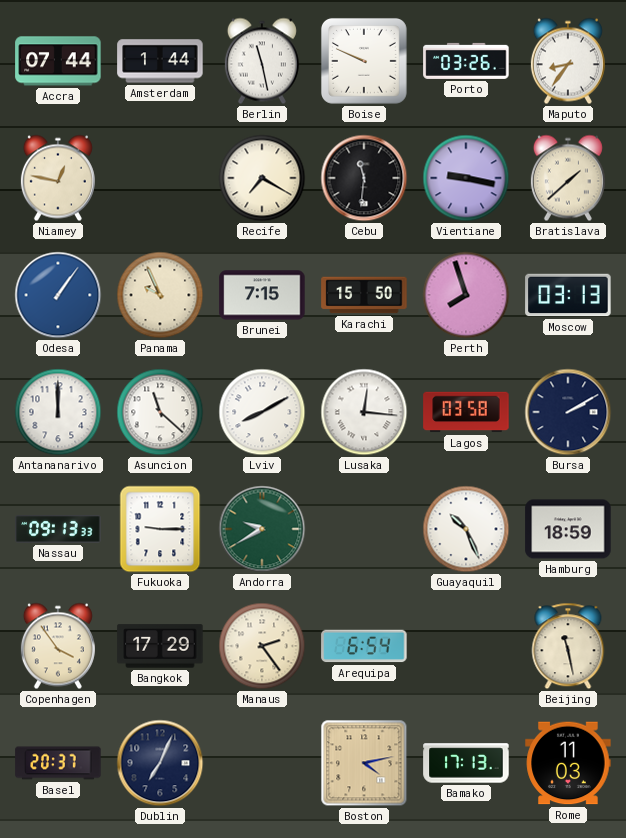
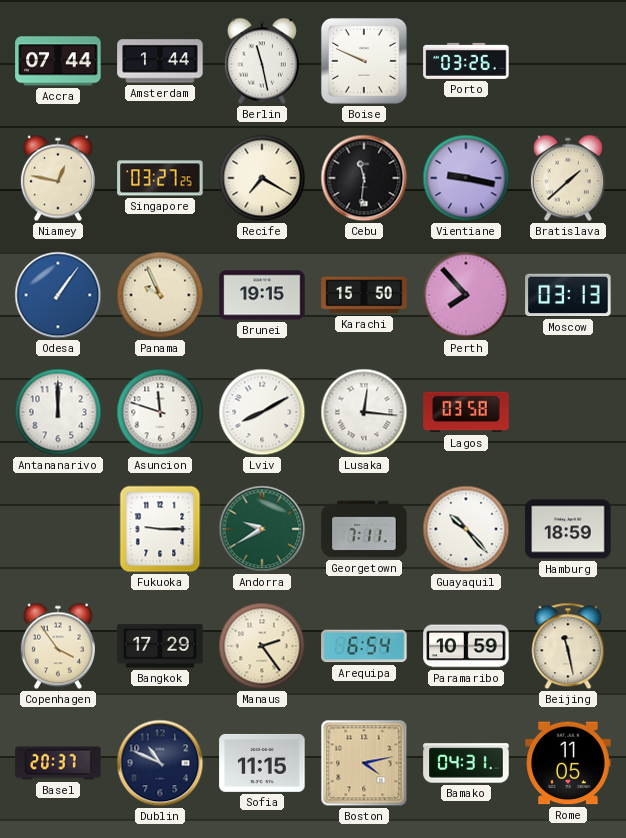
Maputo: 8:36 -> none
Singapore: none -> 03:27
Brunei: 7:15 -> 19:15
Perth: 7:57 -> 7:53
Asuncion: 11:22 -> 11:48
Bursa: 2:10 -> none
Nassau: 09:13 -> none
Georgetown: none -> 7:11
Guayaquil: 10:26 -> 10:23
Paramaribo: none -> 10:59
Dublin: 7:04 -> 10:49
Sofia: none -> 11:15
Bamako: 17:13 -> 04:31
Rome: 11:03 -> 11:05
